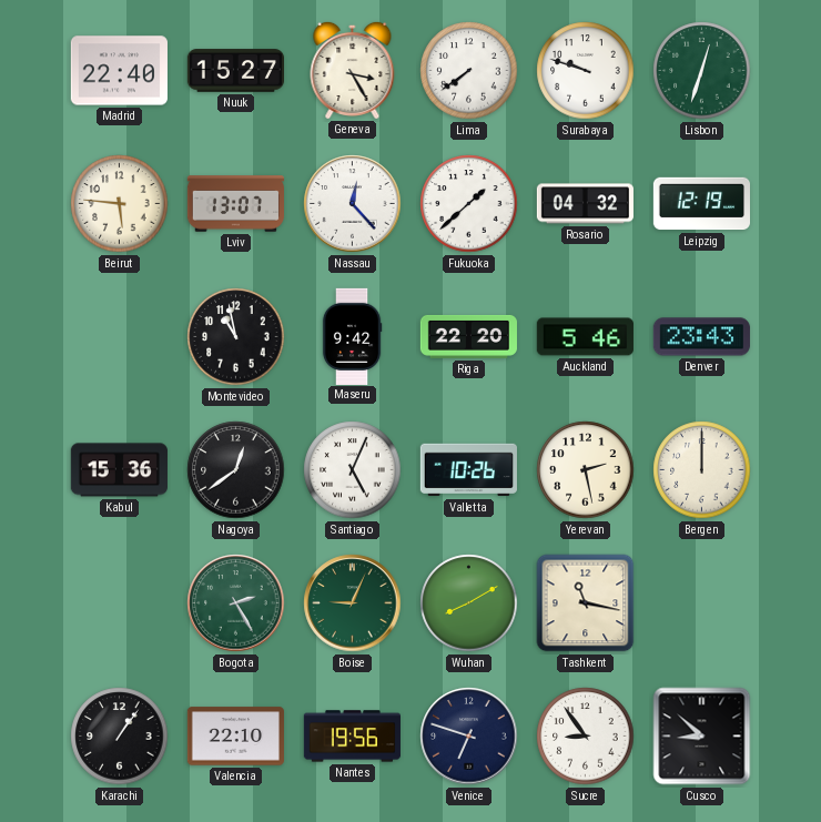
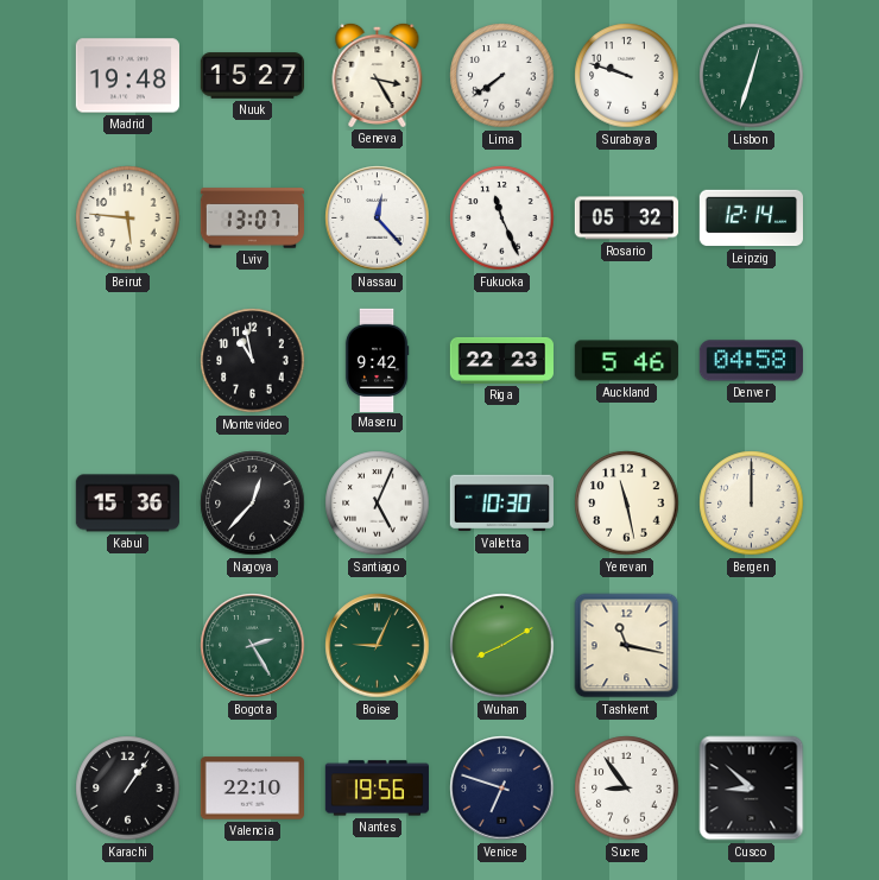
Madrid: 22:40 -> 19:48
Fukuoka: 1:38 -> 11:26
Rosario: 04:32 -> 05:32
Leipzig: 12:19 -> 12:14
Riga: 22:20 -> 22:23
Denver: 23:43 -> 04:58
Nagoya: 12:39 -> 12:37
Valletta: 10:26 -> 10:30
Yerevan: 2:28 -> 11:28
